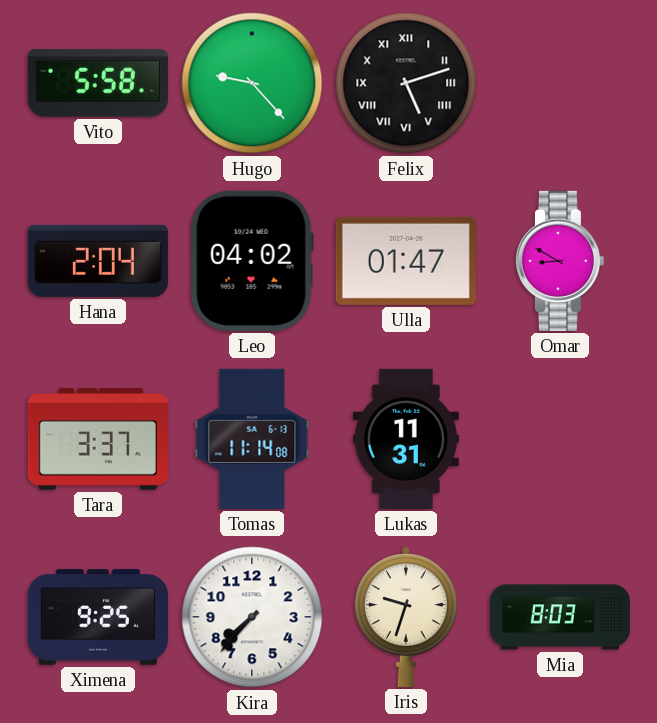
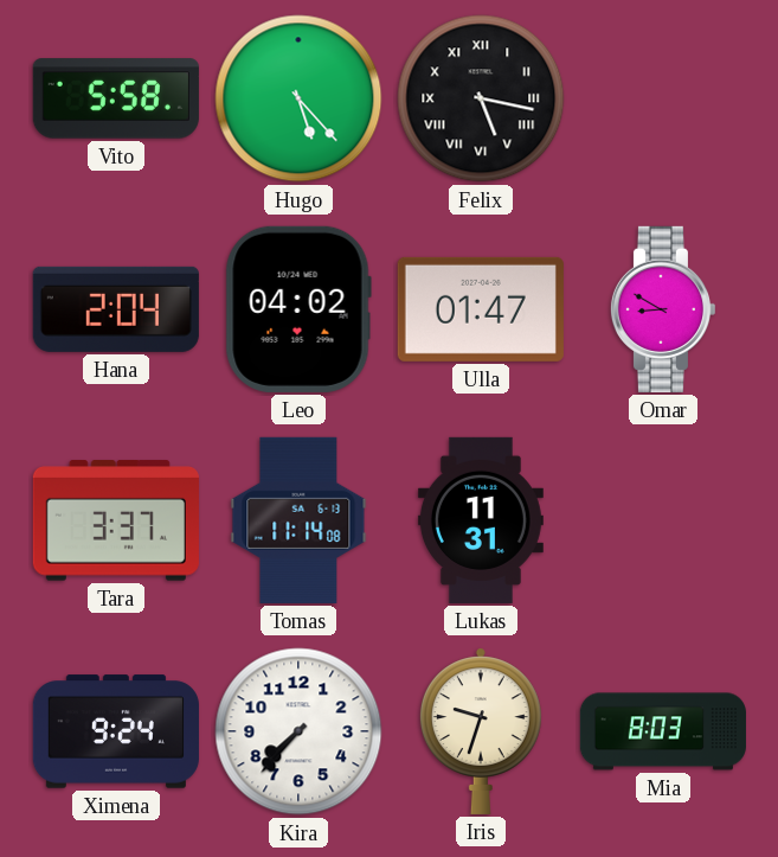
Hugo: 9:23 -> 5:23
Felix: 5:12 -> 5:17
Ximena: 9:25 -> 9:24
